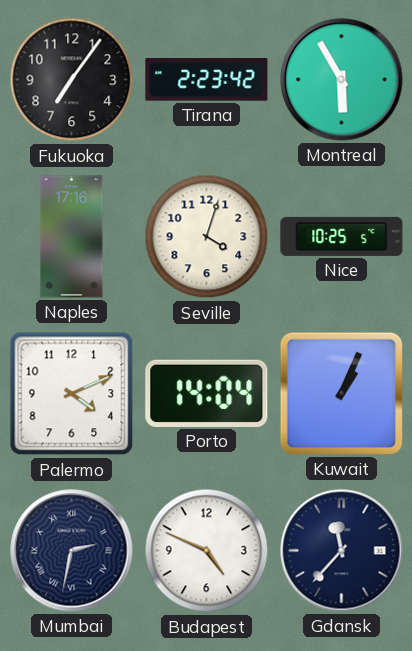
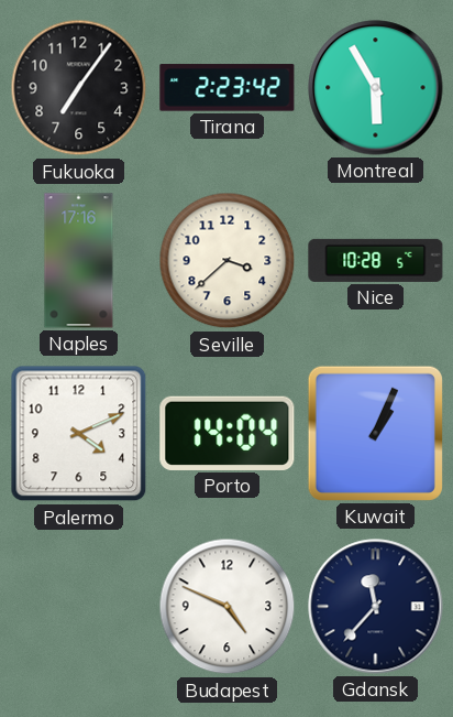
Seville: 4:03 -> 3:38
Nice: 10:25 -> 10:28
Mumbai: 2:32 -> none
